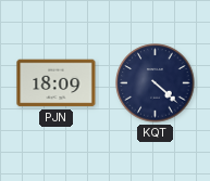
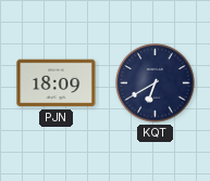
KQT: 4:22 -> 6:40
